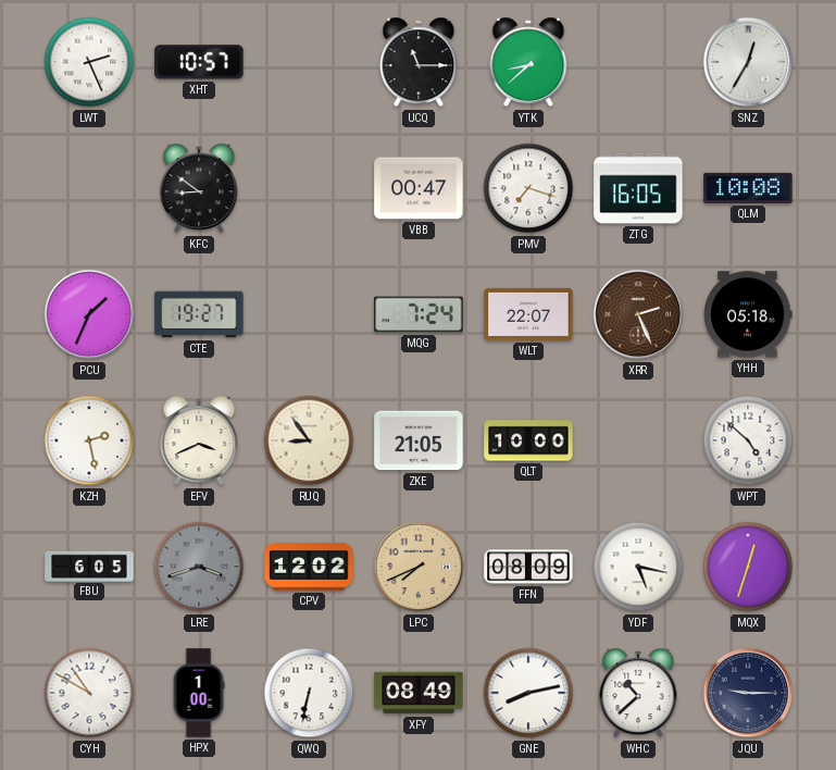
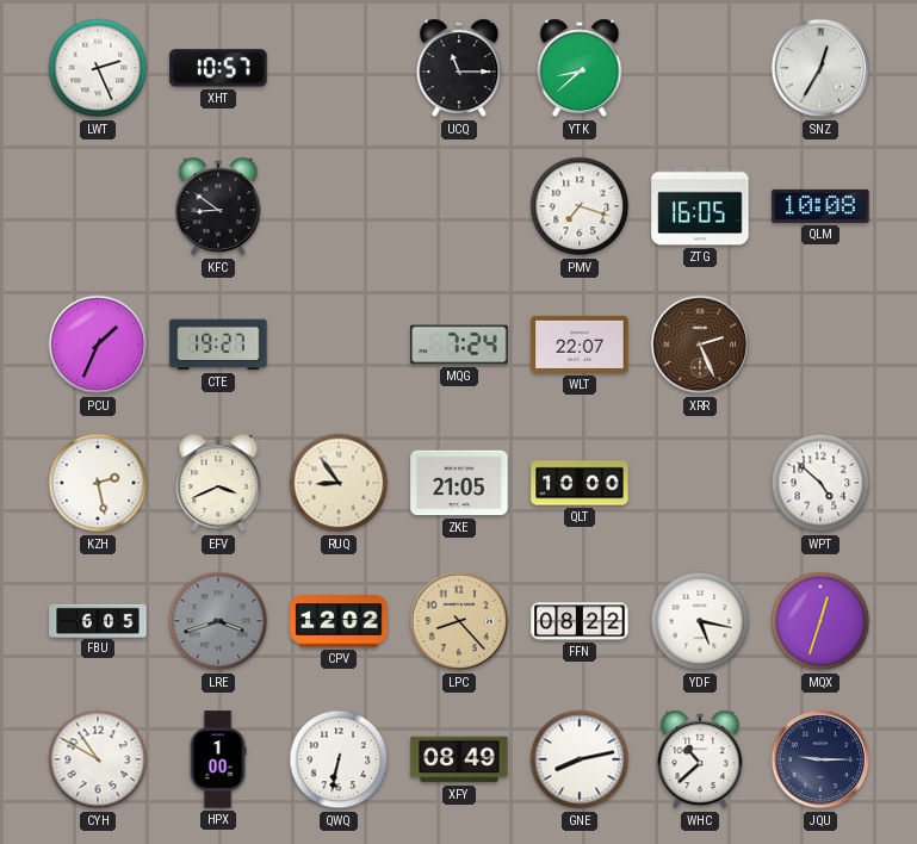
VBB: 00:47 -> none
YHH: 05:18 -> none
LPC: 7:41 -> 8:23
FFN: 08:09 -> 08:22
